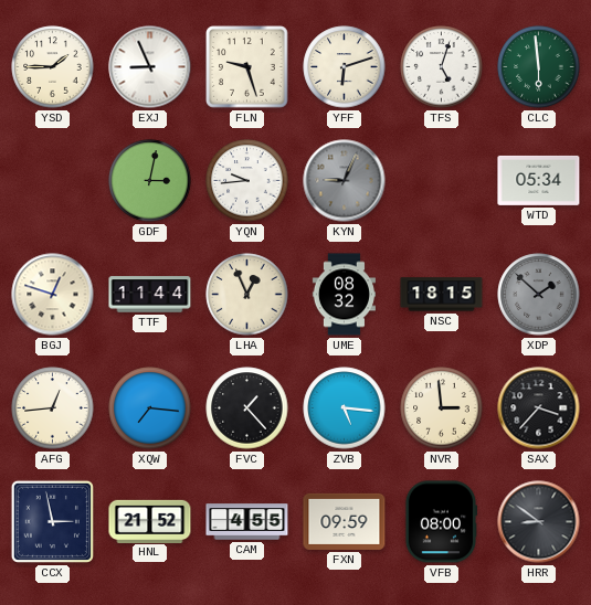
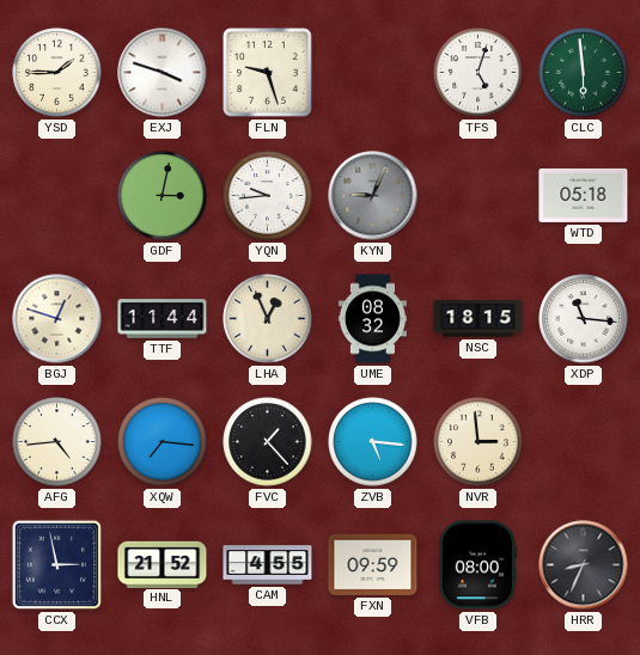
EXJ: 8:56 -> 3:48
YFF: 6:12 -> none
WTD: 05:34 -> 05:18
XDP: 1:52 -> 11:16
XDP dial: grey -> white
AFG: 12:44 -> 4:44
SAX: 3:37 -> none
HRR: 8:51 -> 8:34
